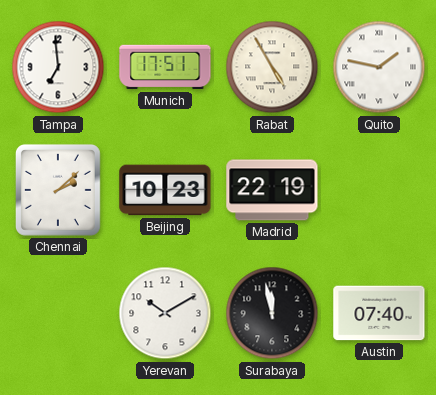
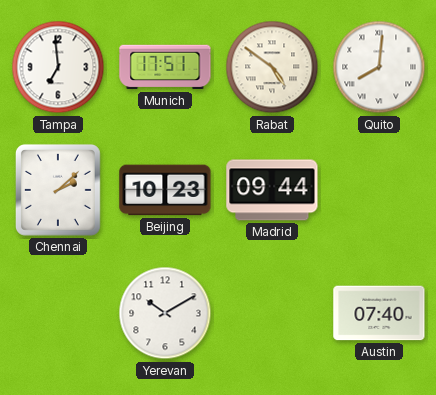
Rabat: 4:55 -> 4:51
Quito: 1:47 -> 8:01
Madrid: 22:19 -> 09:44
Surabaya: 11:58 -> none
